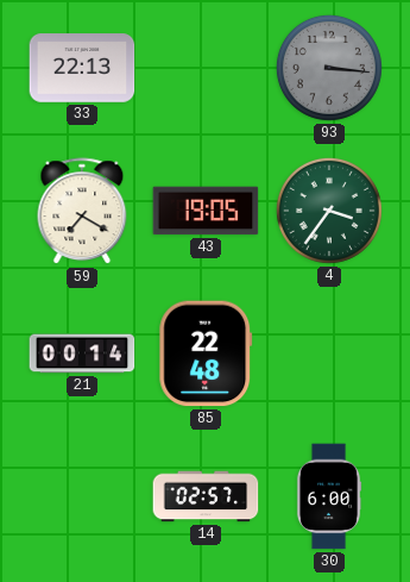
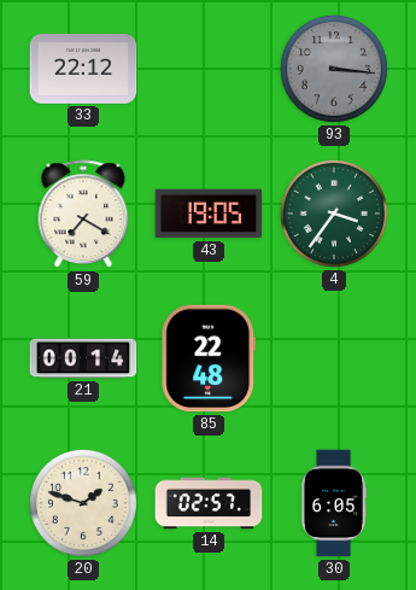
33: 22:13 -> 22:12
20: none -> 1:48
30: 6:00 -> 6:05
